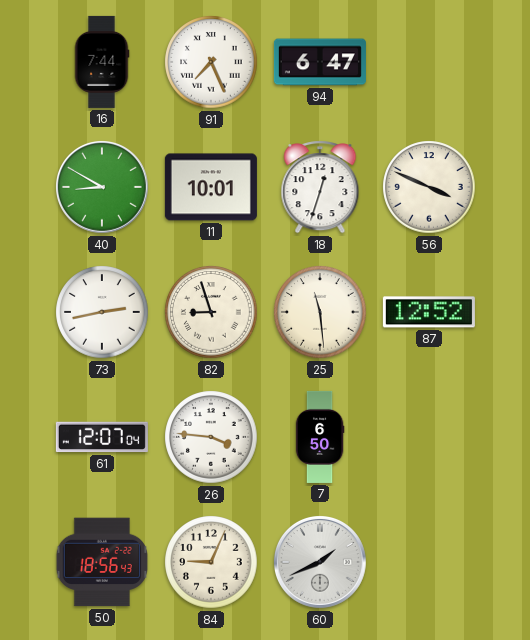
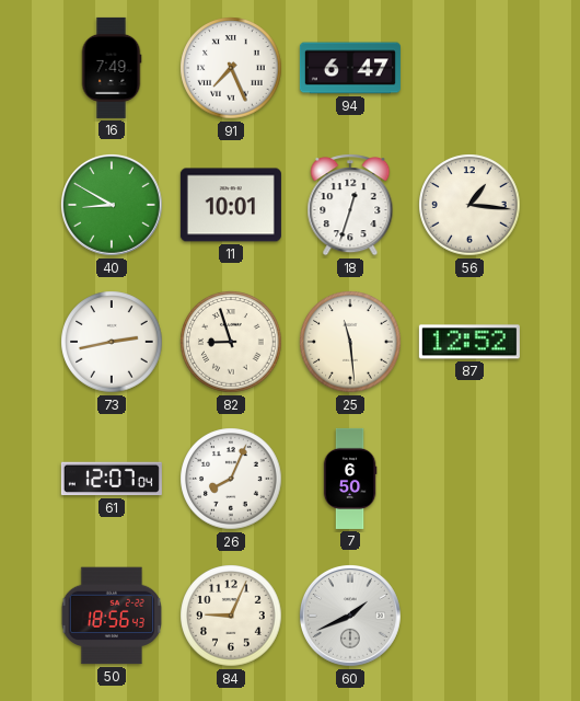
16: 7:44 -> 7:49
56: 3:49 -> 1:16
26: 3:46 -> 8:04
